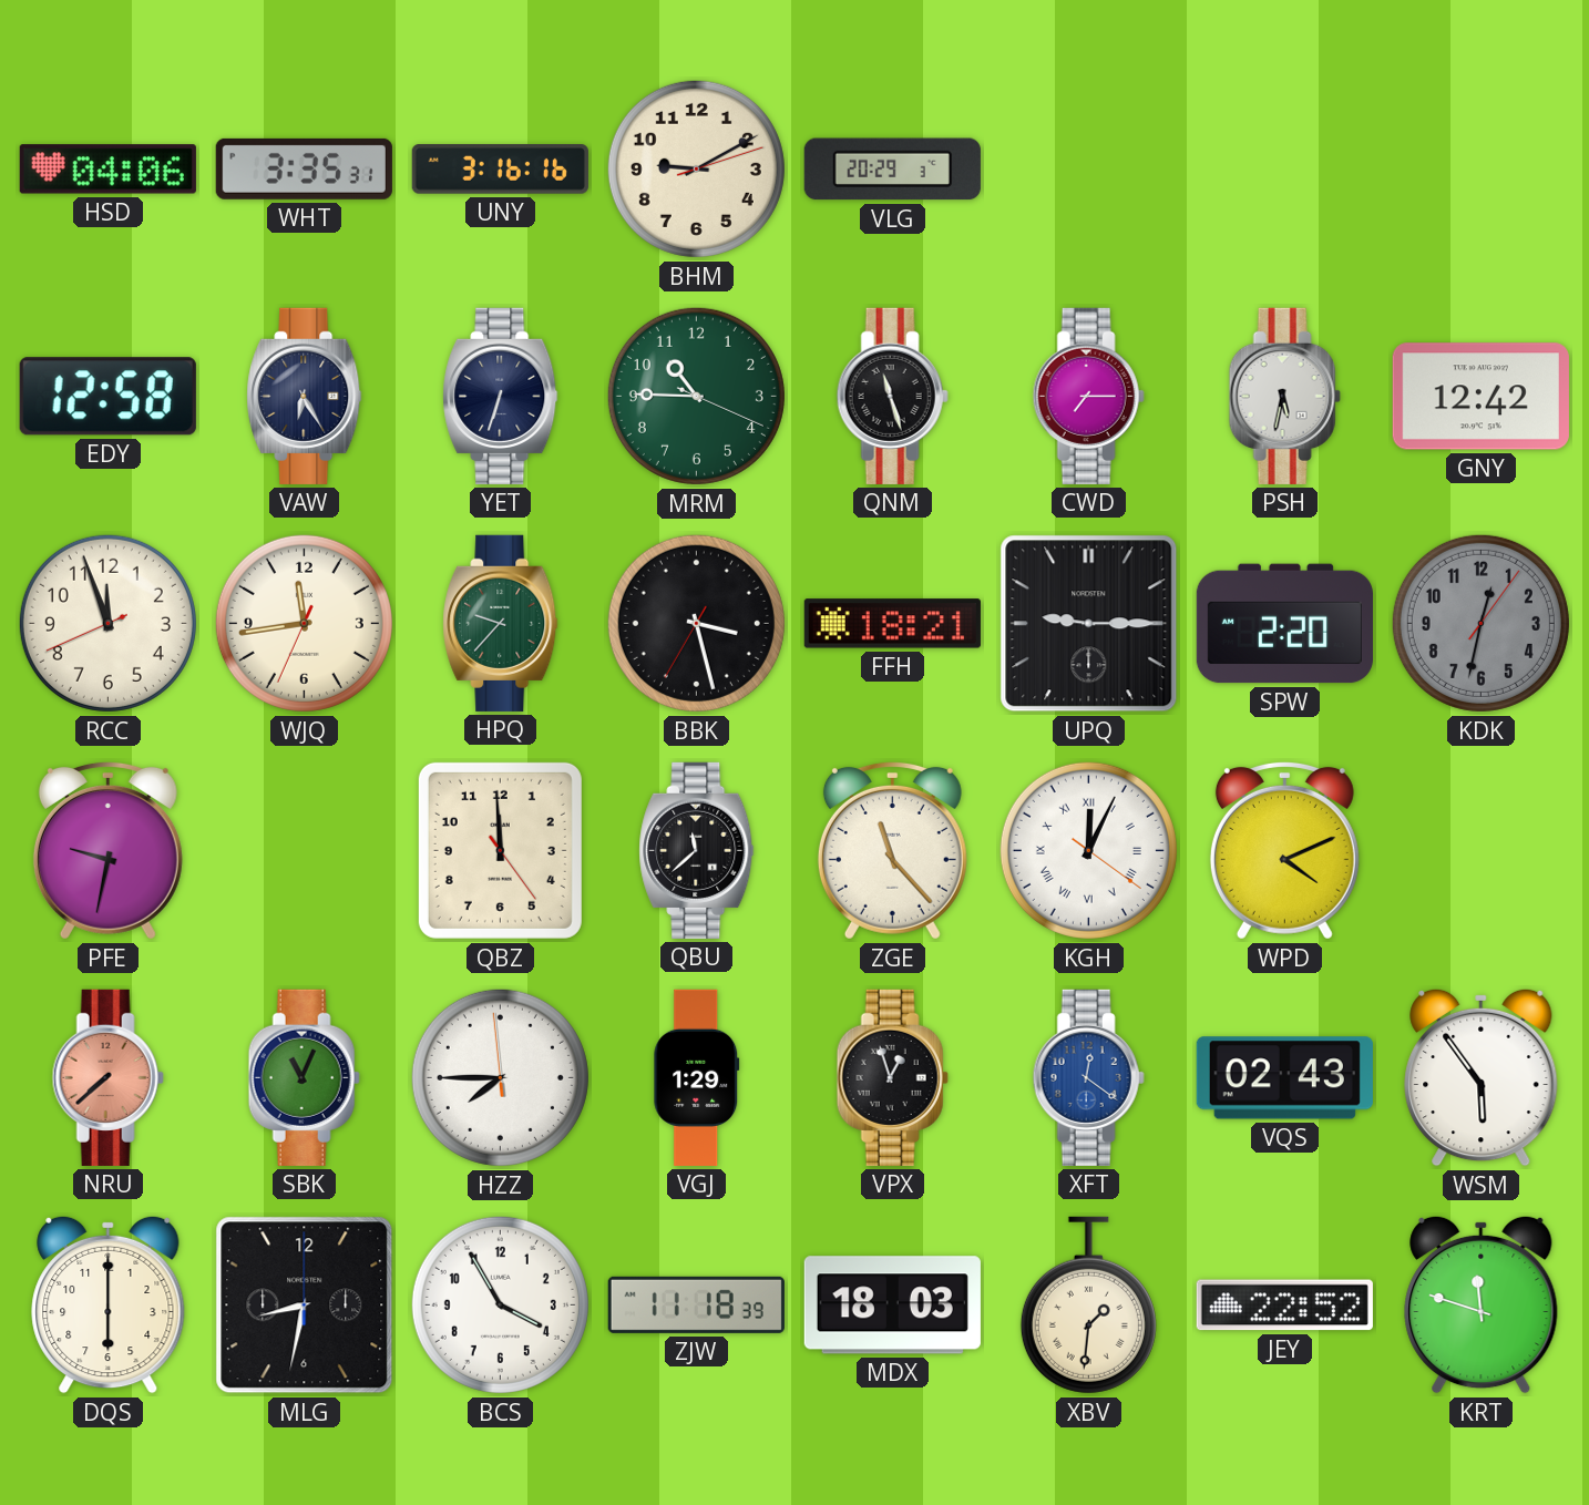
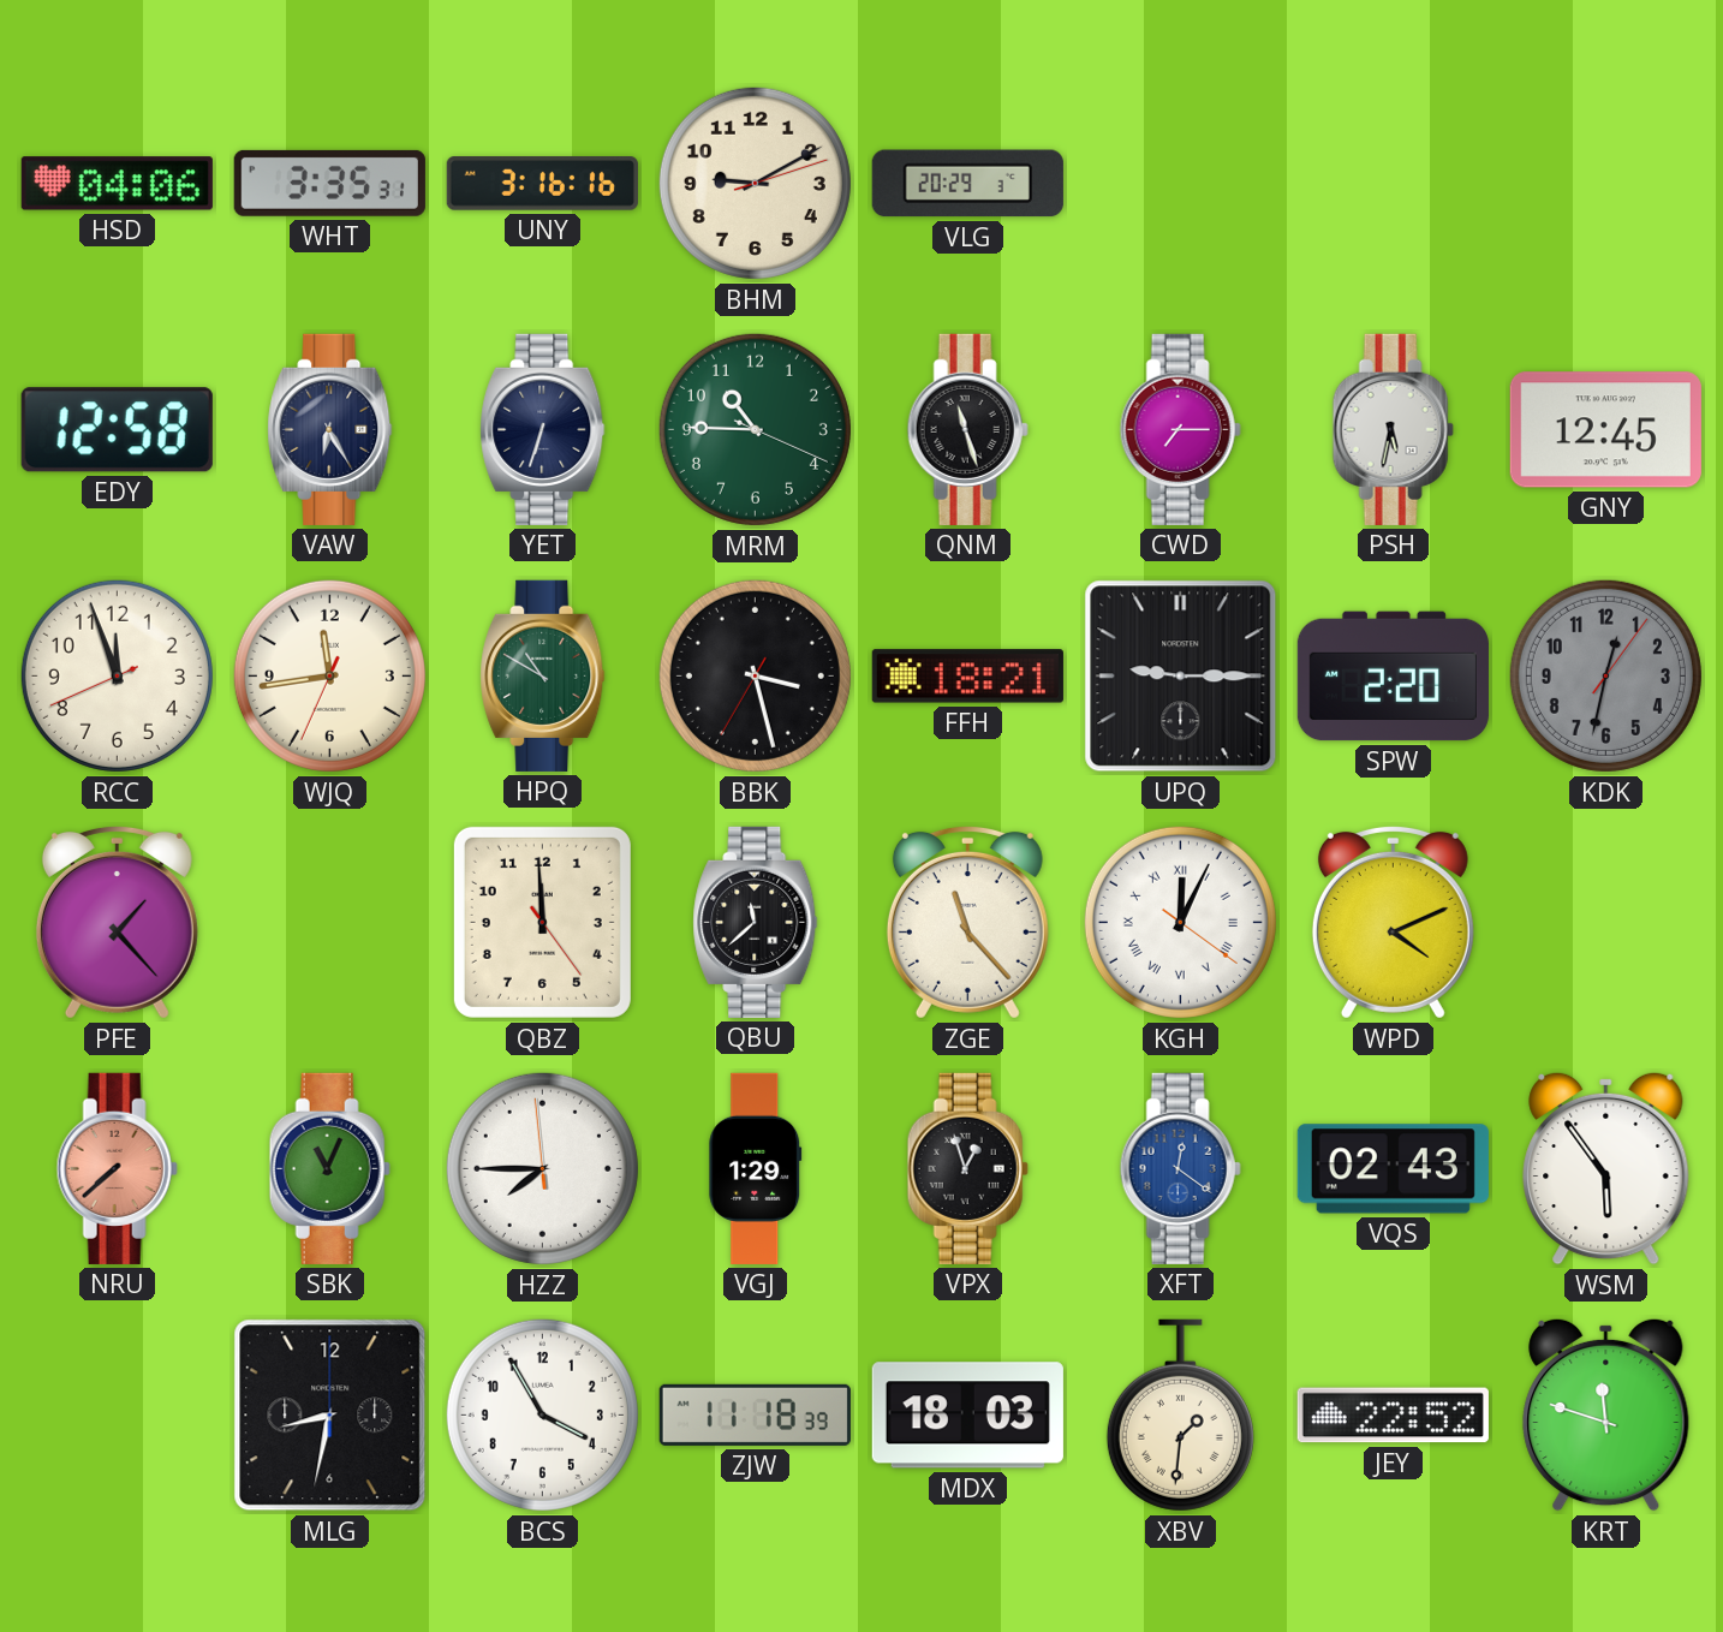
GNY: 12:42 -> 12:45
HPQ: 9:37 -> 10:50
PFE: 9:32 -> 1:23
DQS: 6:00 -> none
